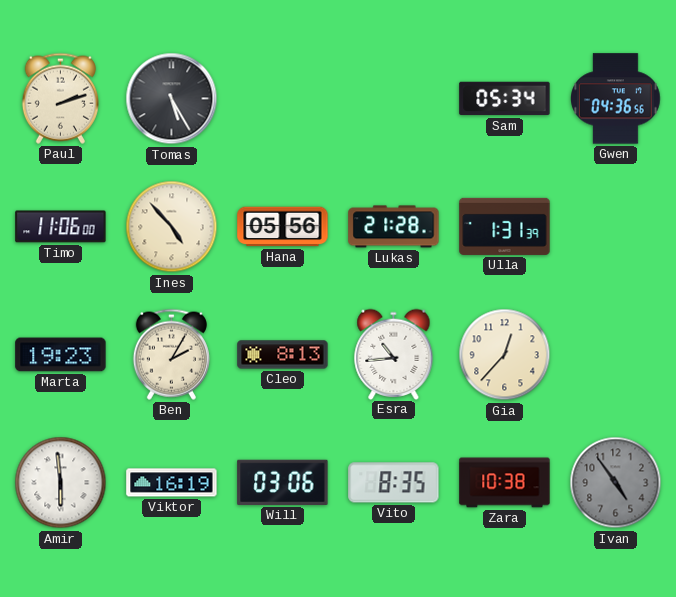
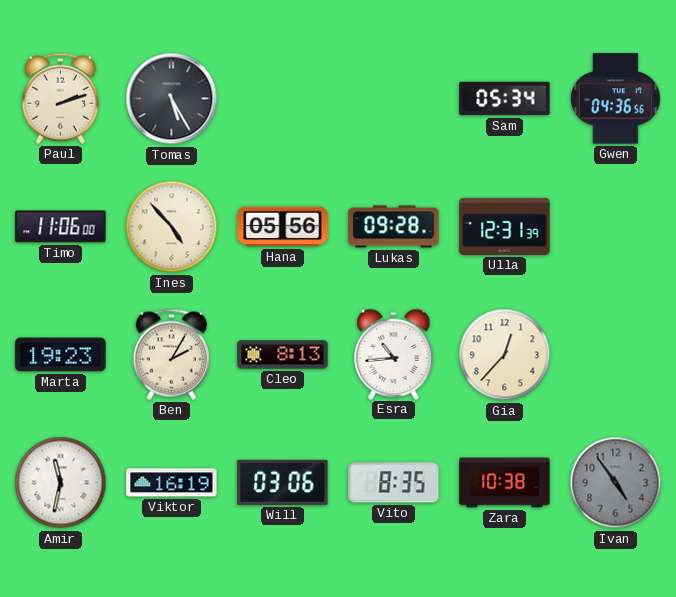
Lukas: 21:28 -> 09:28
Ulla: 1:31 -> 12:31
Amir: 5:59 -> 11:32
